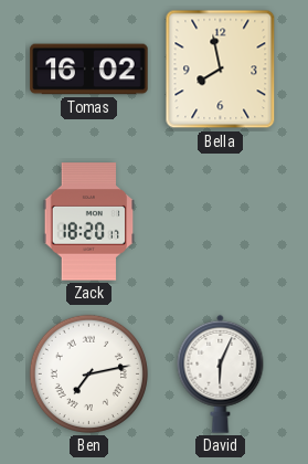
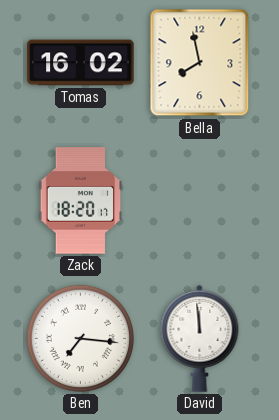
Ben: 7:13 -> 7:16
David: 6:04 -> 11:59
